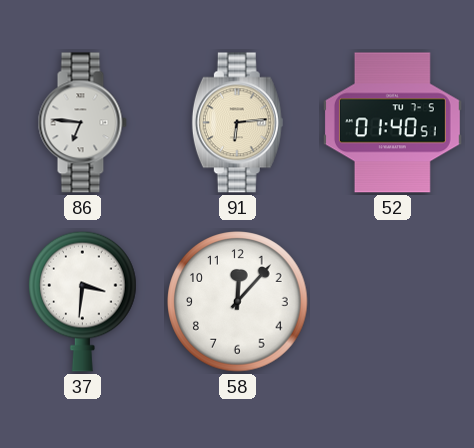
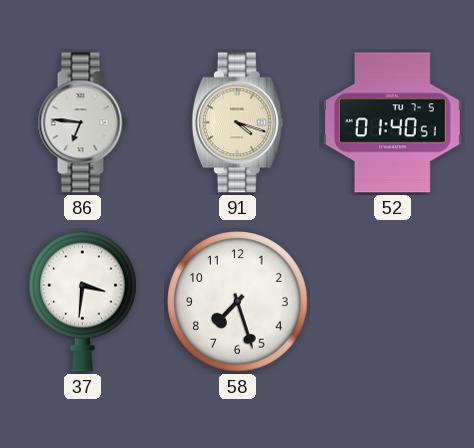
91: 6:14 -> 4:18
58: 12:07 -> 7:27
